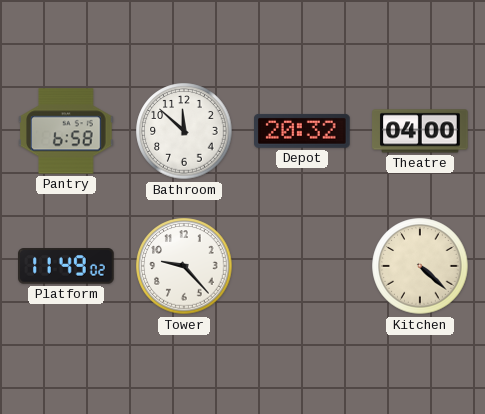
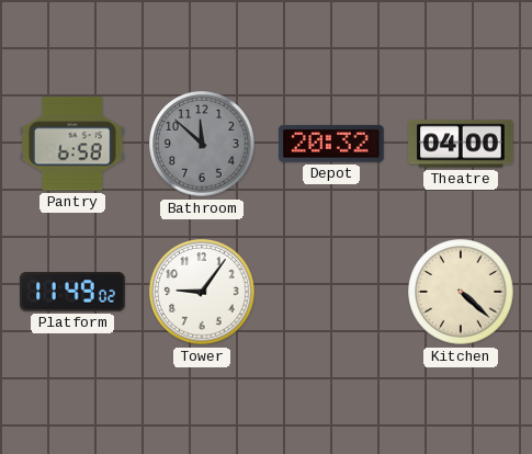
Bathroom dial: white -> grey
Tower: 9:23 -> 9:06
